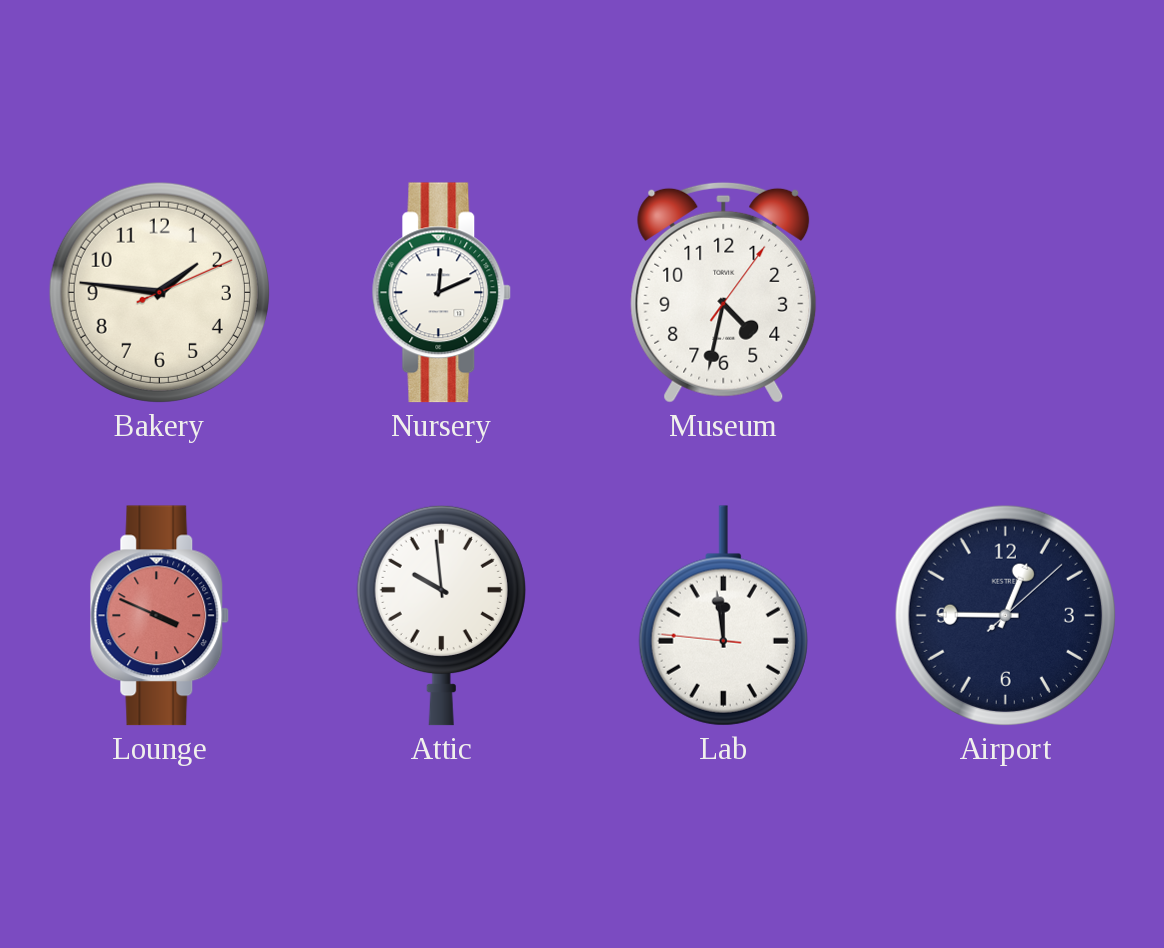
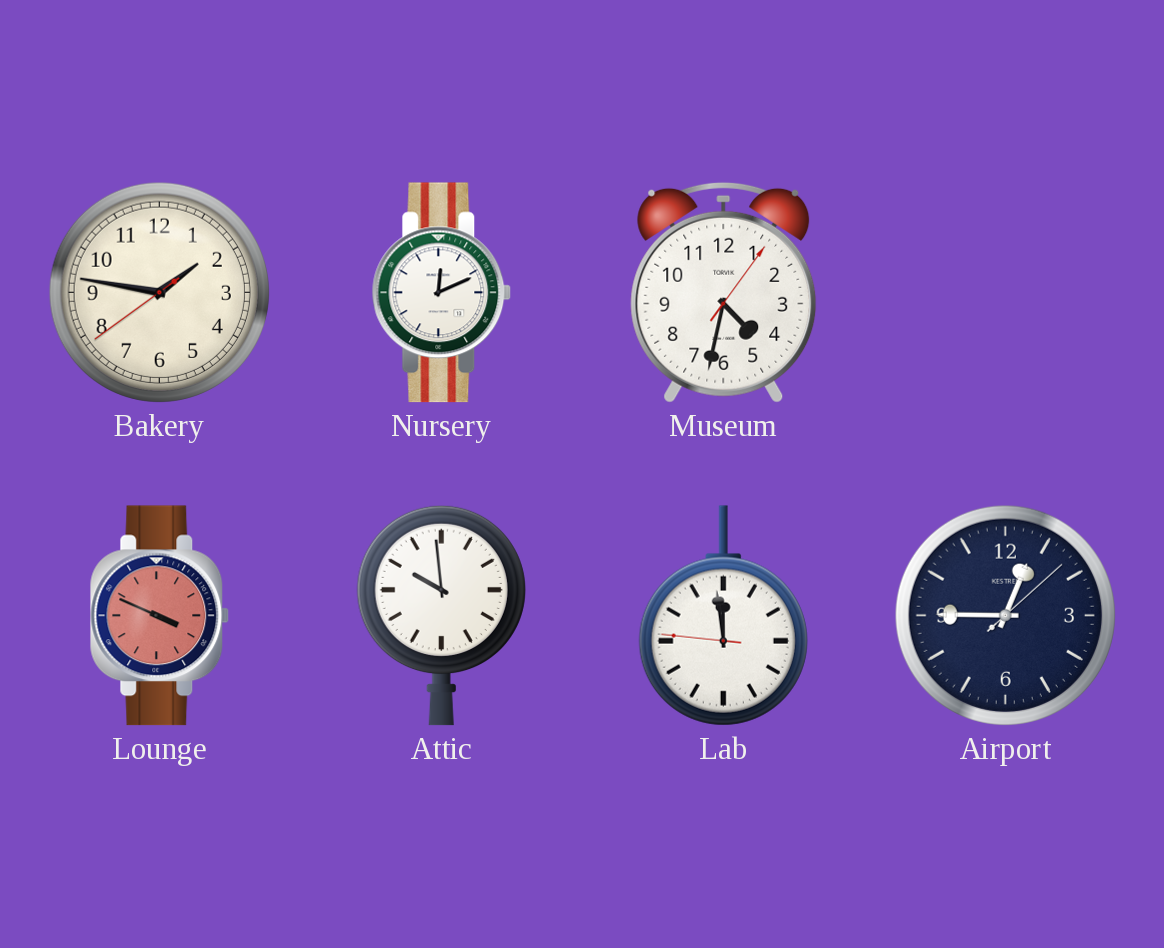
Bakery: 1:46:11 -> 1:46:39
